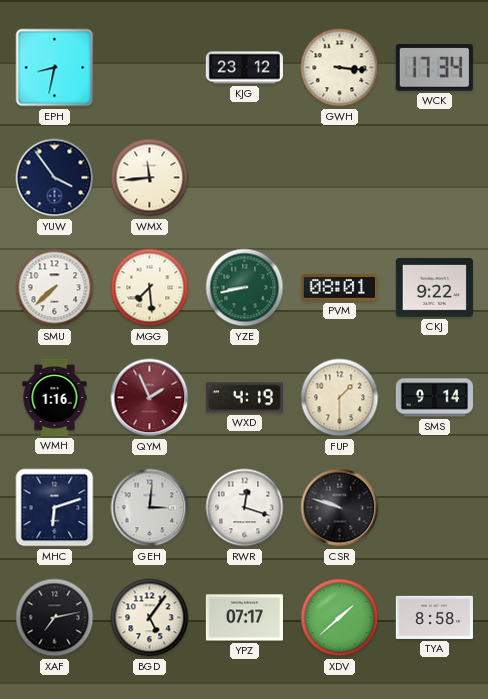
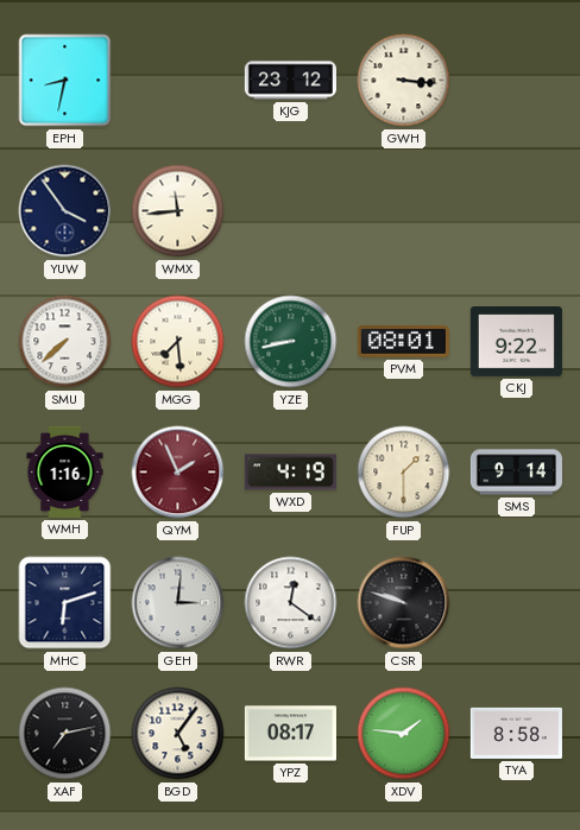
WCK: 17:34 -> none
RWR: 12:18 -> 12:21
YPZ: 07:17 -> 08:17
XDV: 1:38 -> 1:46
